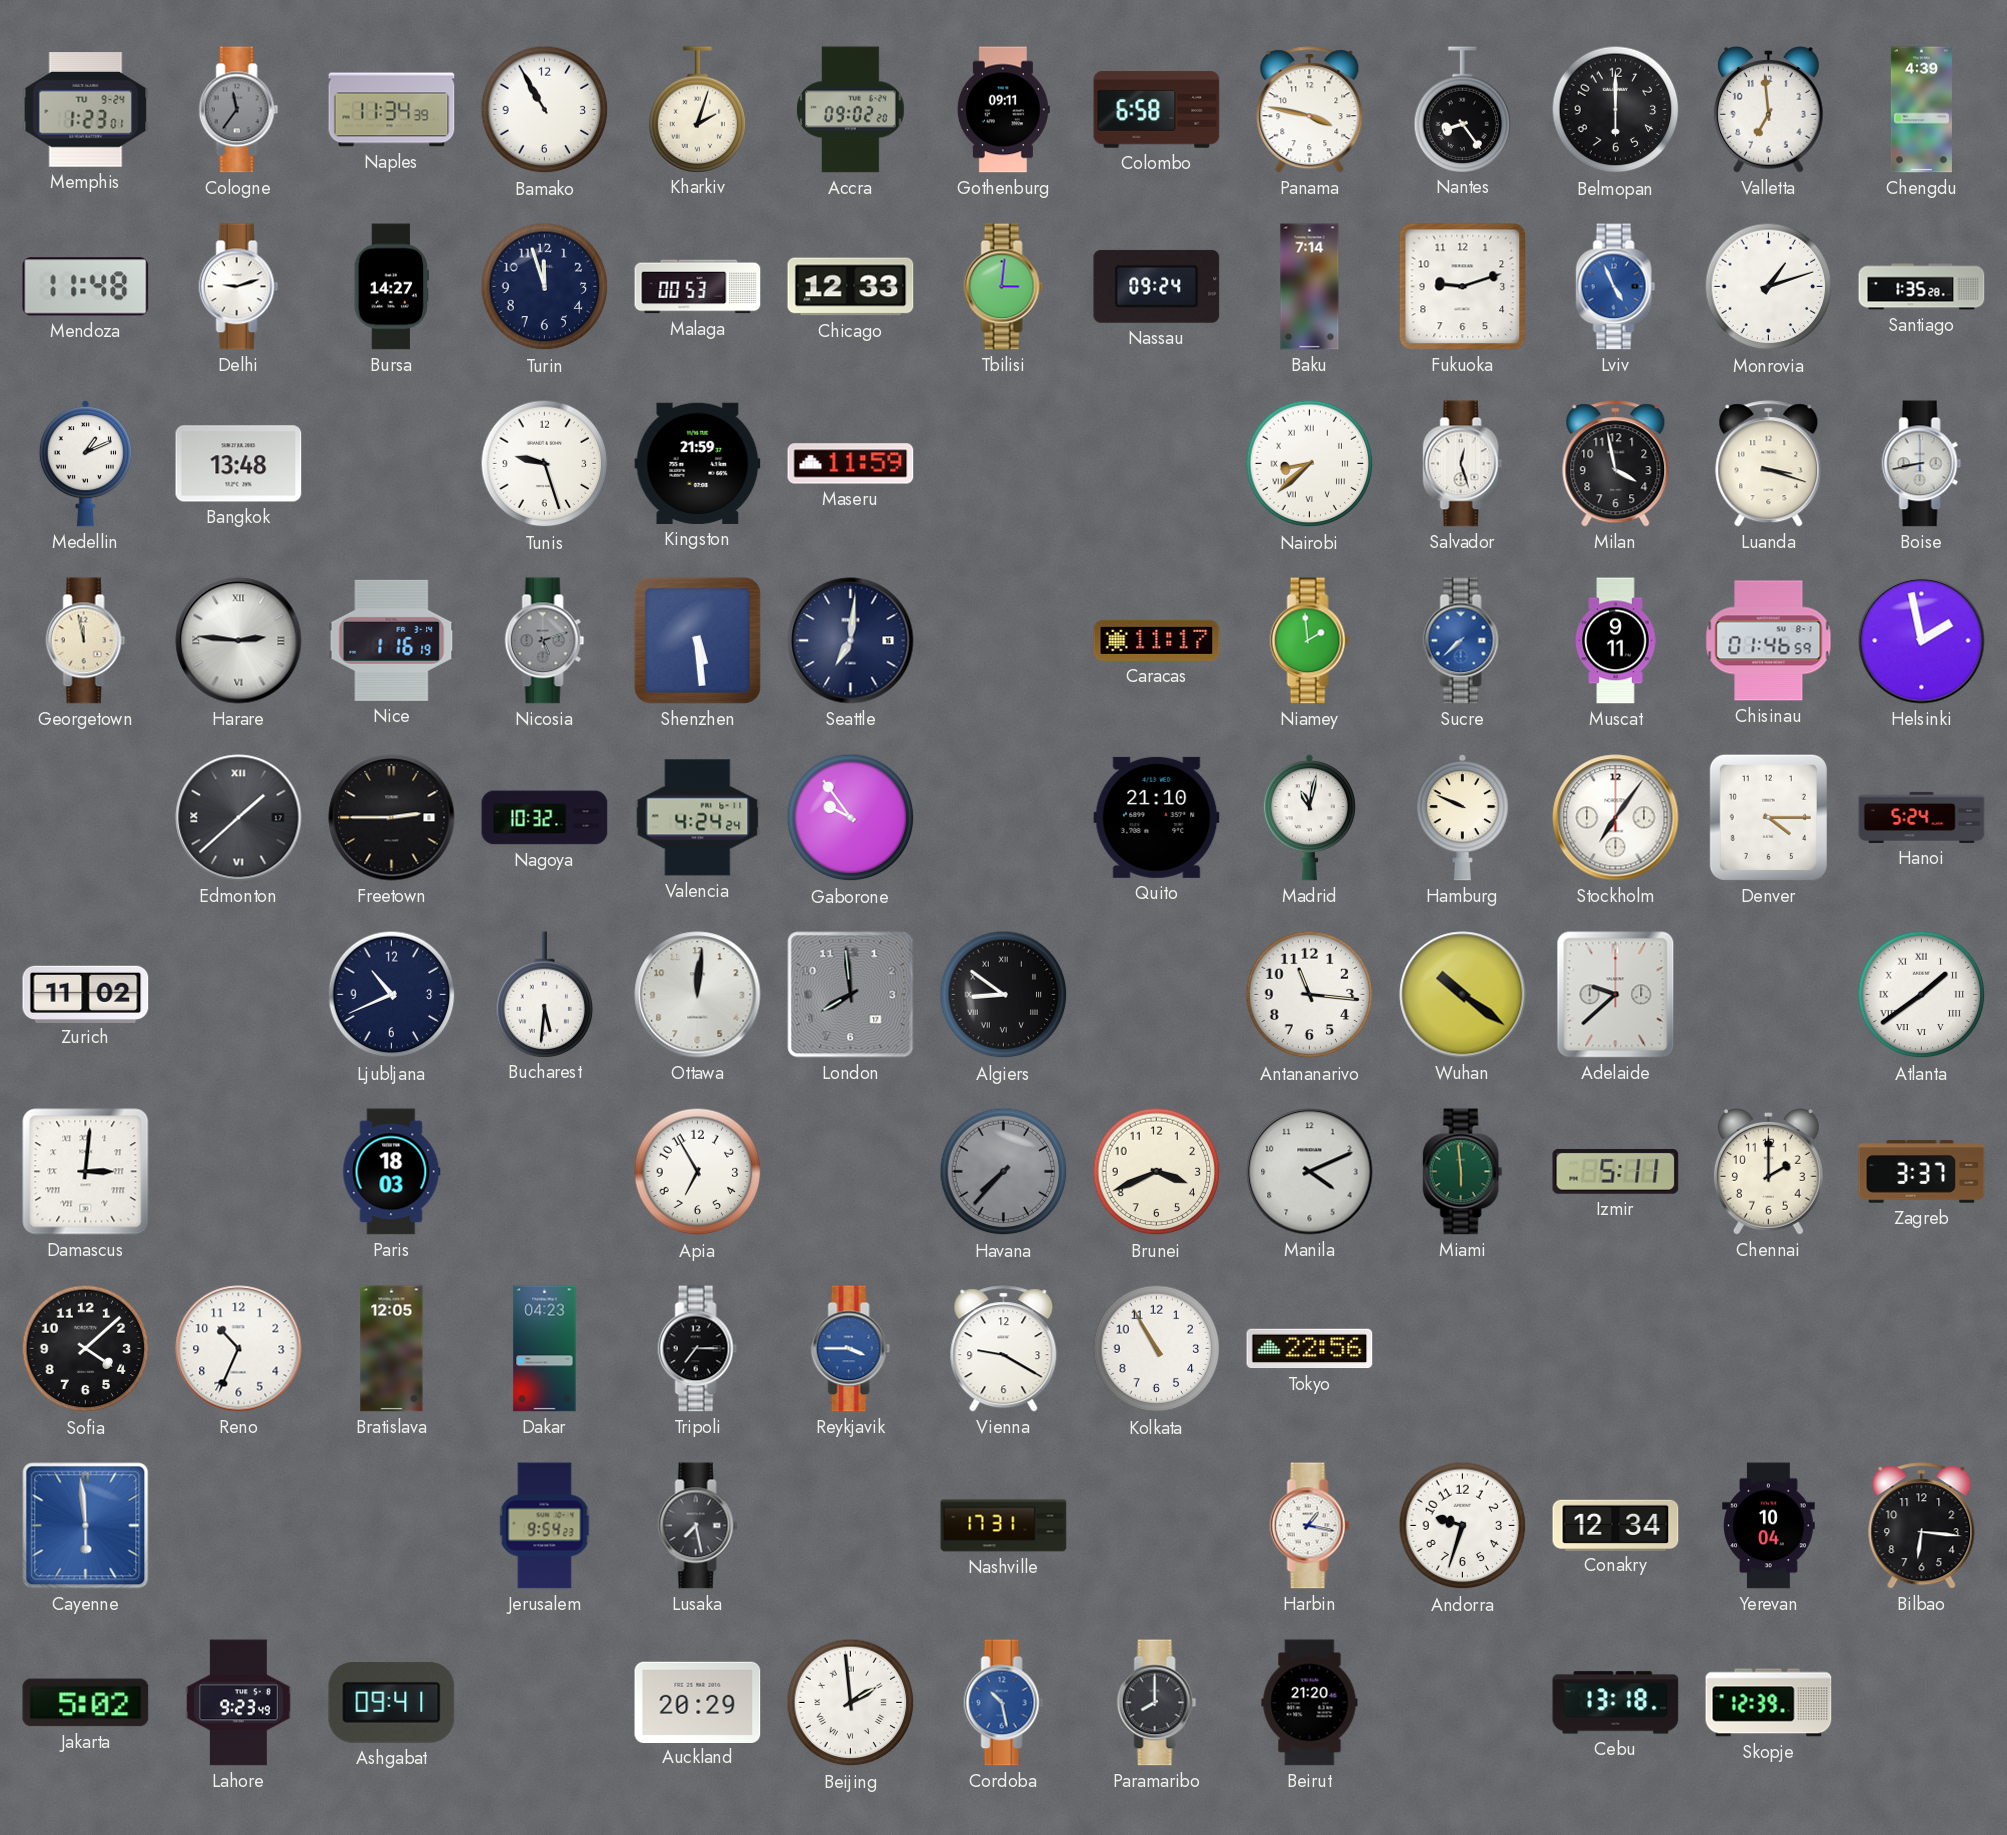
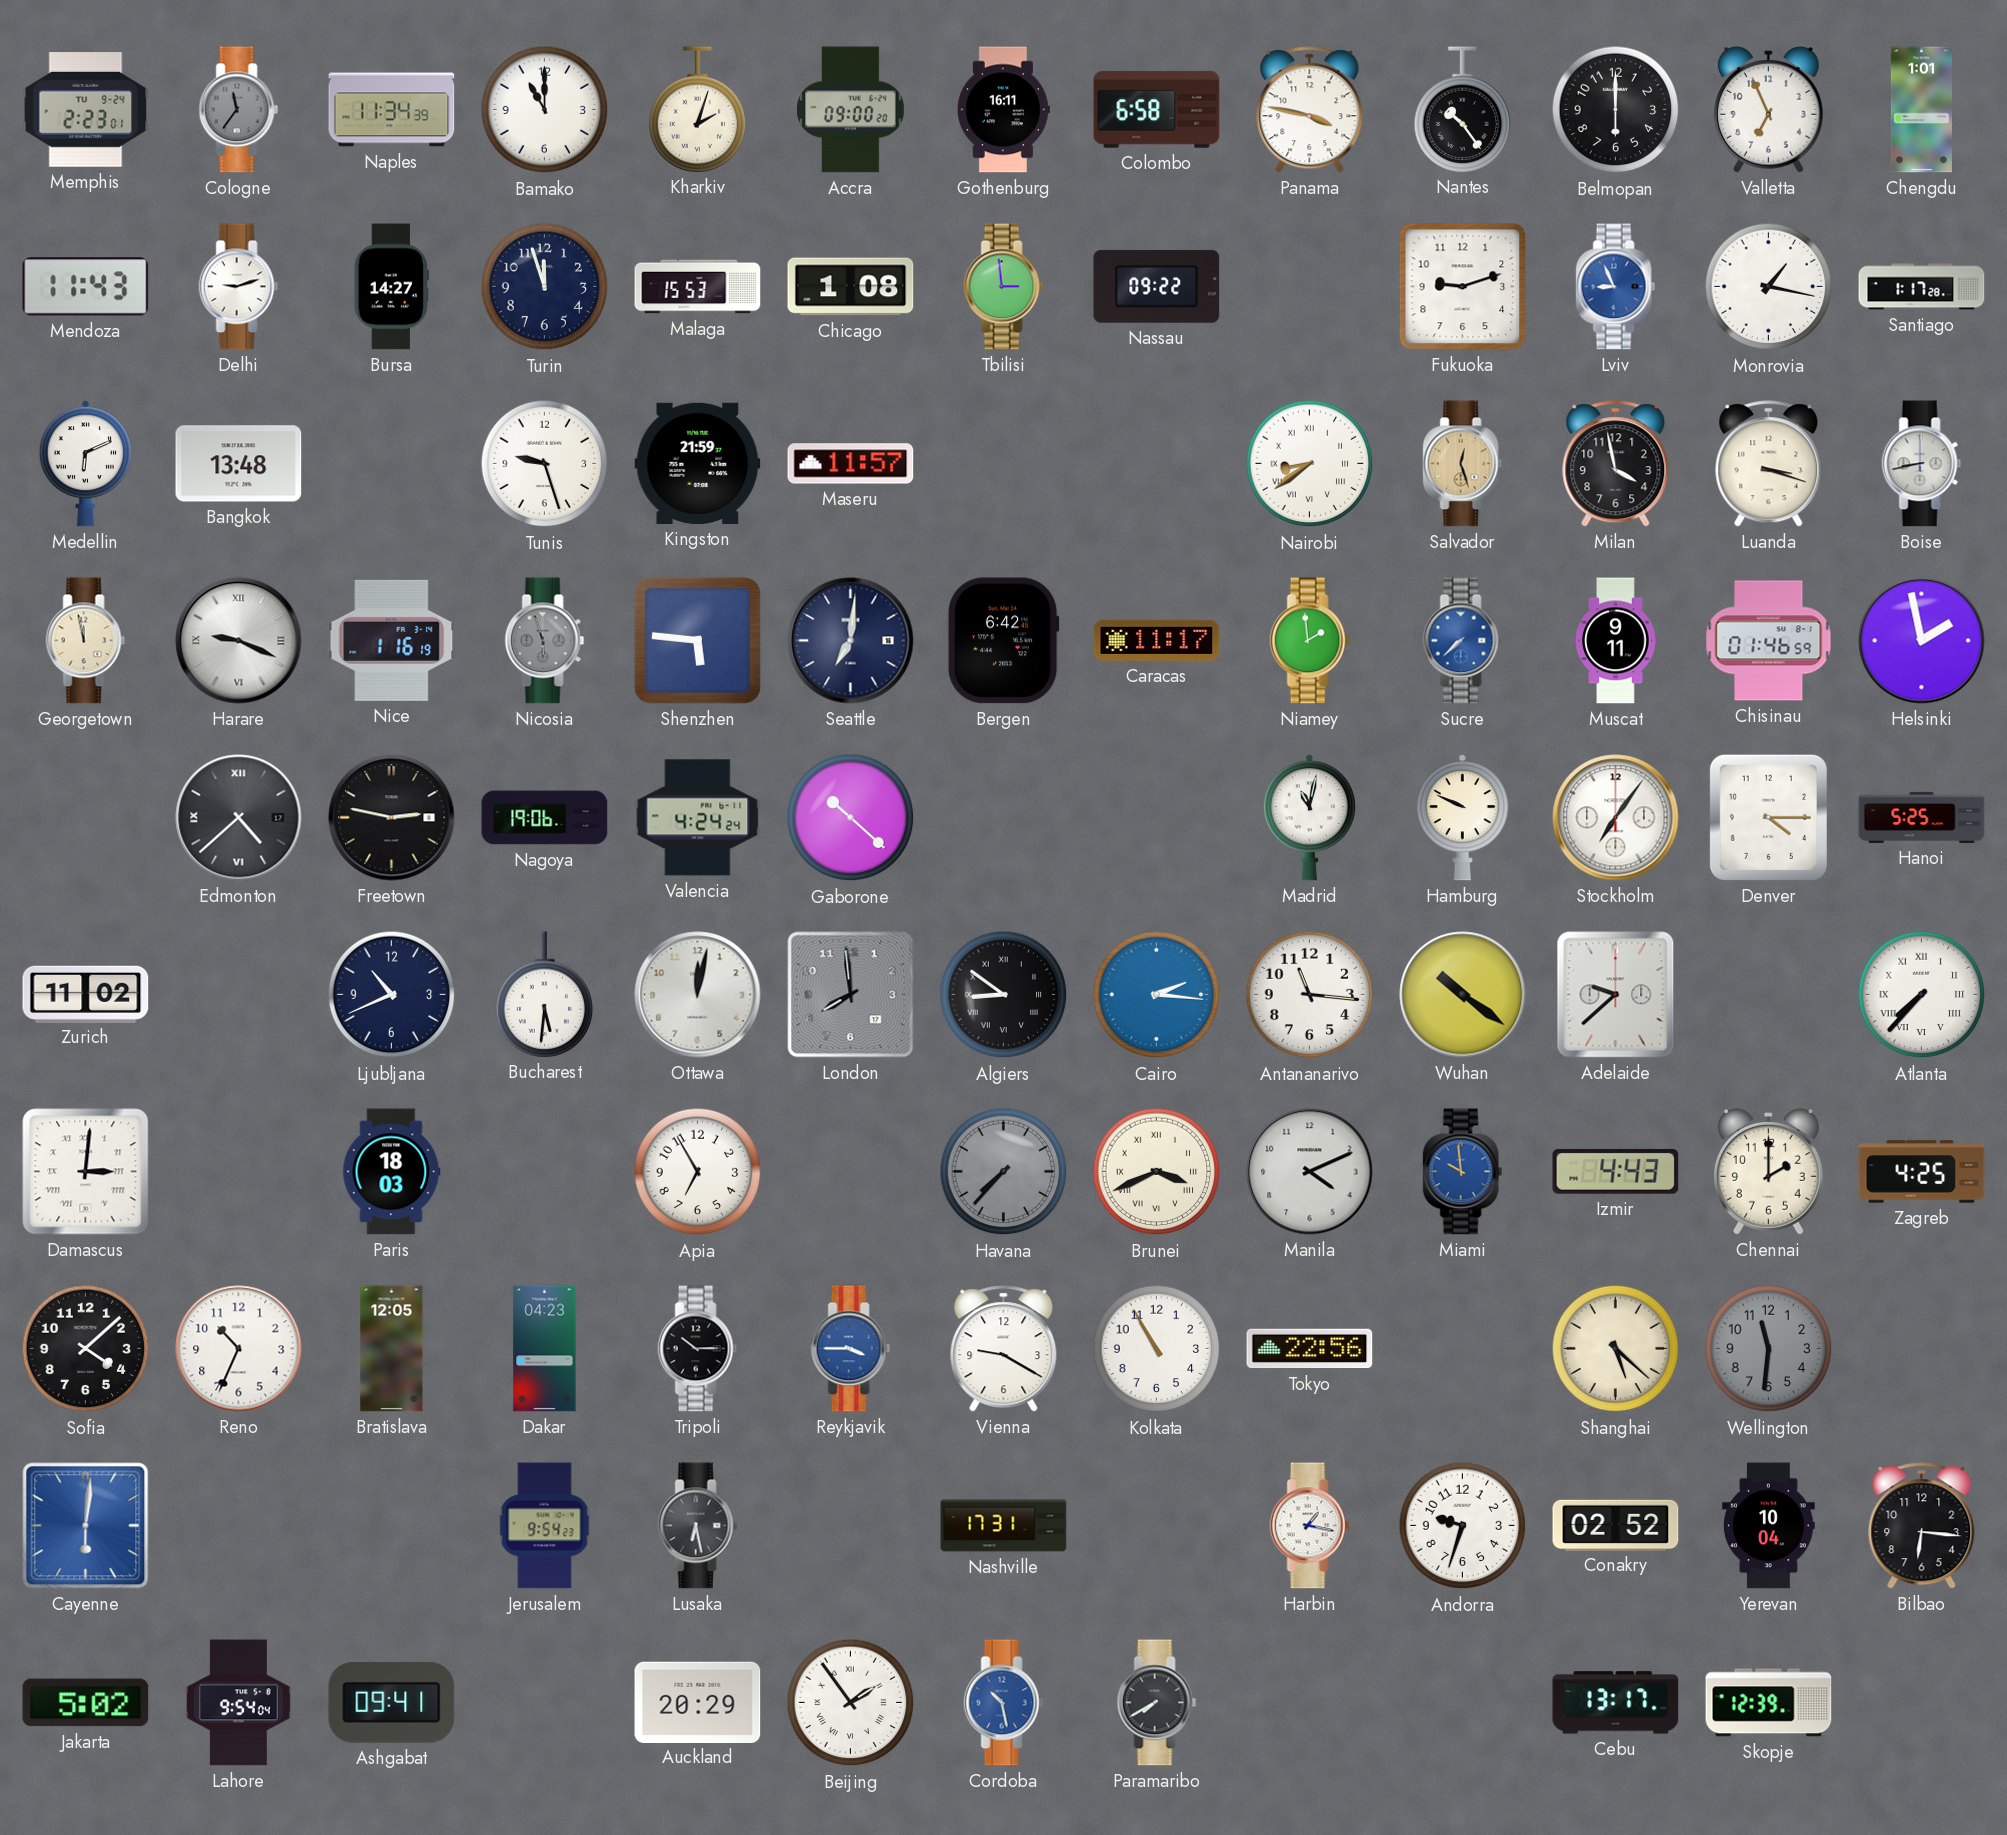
Memphis: 1:23 -> 2:23
Bamako: 10:55 -> 11:00
Accra: 09:02 -> 09:00
Gothenburg: 09:11 -> 16:11
Nantes: 8:24 -> 10:24
Valletta: 6:59 -> 6:56
Chengdu: 4:39 -> 1:01
Mendoza: 11:48 -> 11:43
Malaga: 00:53 -> 15:53
Chicago: 12:33 -> 1:08
Tbilisi: 3:01 -> 2:59
Nassau: 09:24 -> 09:22
Baku: 7:14 -> none
Lviv: 4:56 -> 8:56
Monrovia: 1:12 -> 1:17
Santiago: 1:35 -> 1:17
Medellin: 1:11 -> 6:11
Maseru: 11:59 -> 11:57
Nairobi: 8:38 -> 8:39
Salvador dial: white -> champagne
Harare: 2:46 -> 9:19
Nicosia: 5:12 -> 5:57
Shenzhen: 5:29 -> 5:46
Bergen: none -> 6:42
Edmonton: 1:38 -> 4:38
Freetown: 2:45 -> 2:47
Nagoya: 10:32 -> 19:06
Gaborone: 9:54 -> 10:22
Quito: 21:10 -> none
Hanoi: 5:24 -> 5:25
Ottawa: 12:01 -> 12:02
Cairo: none -> 2:16
Atlanta: 1:39 -> 7:37
Brunei numerals: Arabic -> Roman
Miami: 5:59 -> 9:59
Miami dial: green -> blue
Izmir: 5:11 -> 4:43
Zagreb: 3:37 -> 4:25
Tripoli: 7:15 -> 10:15
Shanghai: none -> 5:22
Wellington: none -> 11:31
Cayenne: 5:59 -> 6:01
Lusaka: 7:28 -> 6:28
Conakry: 12:34 -> 02:52
Lahore: 9:23 -> 9:54
Beijing: 1:59 -> 1:54
Paramaribo: 8:00 -> 7:40
Beirut: 21:20 -> none
Cebu: 13:18 -> 13:17
